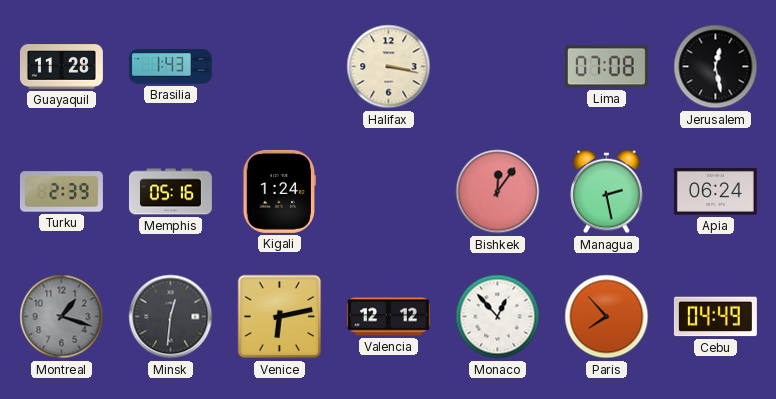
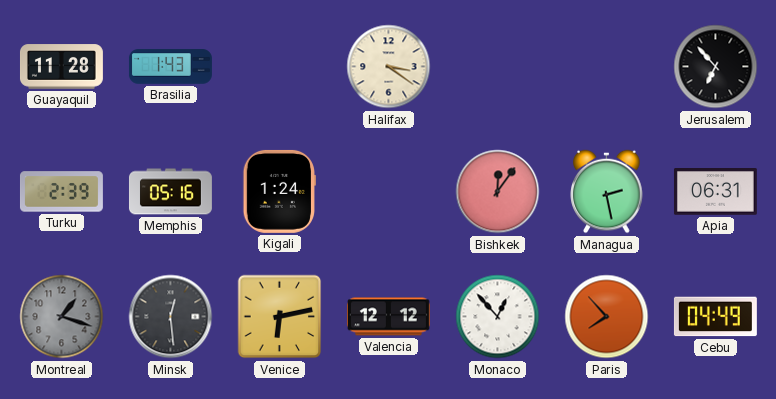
Halifax: 3:17 -> 3:21
Lima: 07:08 -> none
Jerusalem: 12:28 -> 6:53
Apia: 06:24 -> 06:31
Minsk: 12:31 -> 12:29
